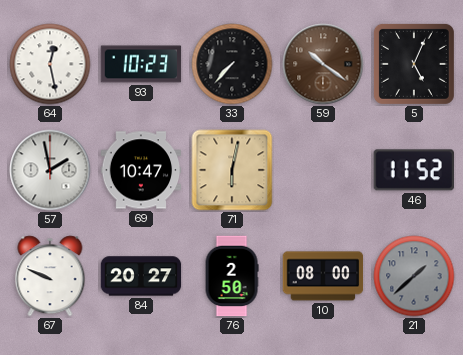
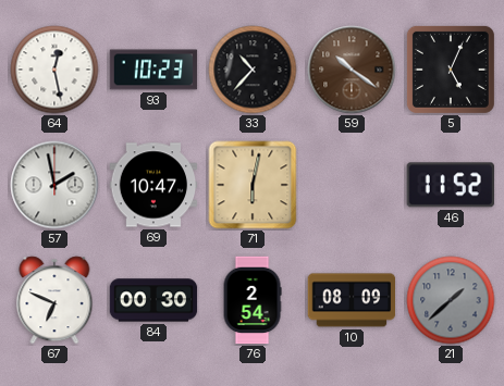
33: 7:37 -> 10:37
67: 9:49 -> 6:49
84: 20:27 -> 00:30
76: 2:50 -> 2:54
10: 08:00 -> 08:09
